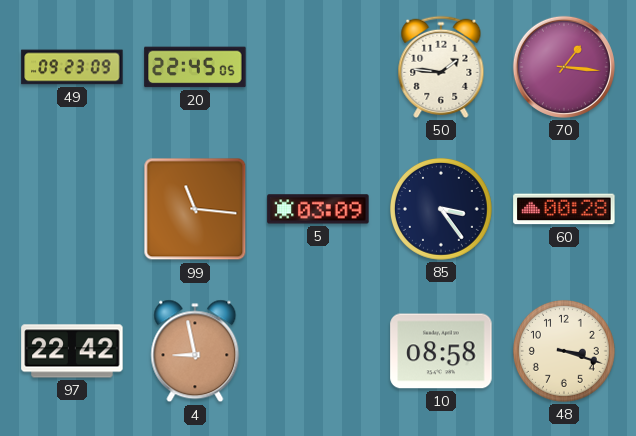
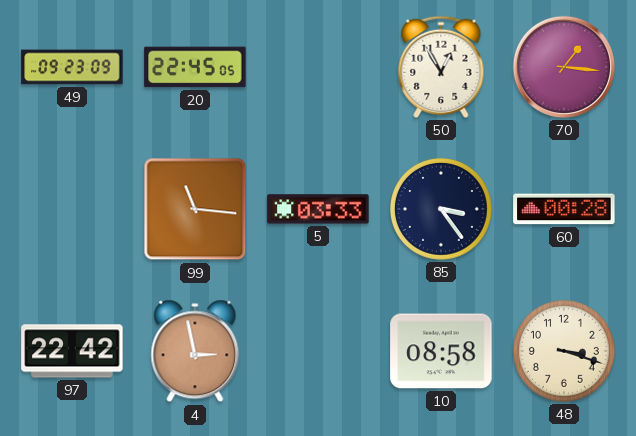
50: 1:46 -> 12:55
5: 03:09 -> 03:33
4: 8:58 -> 2:58
